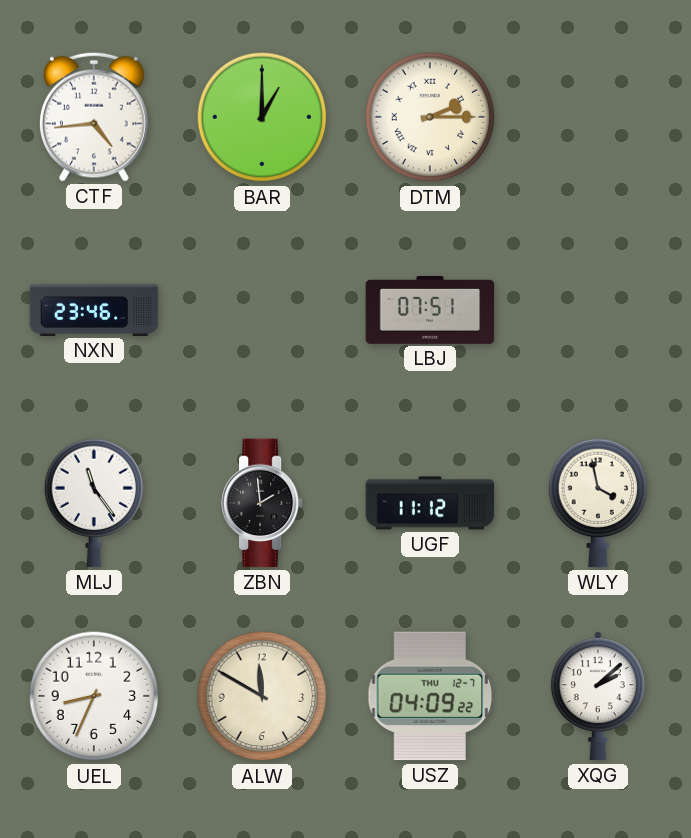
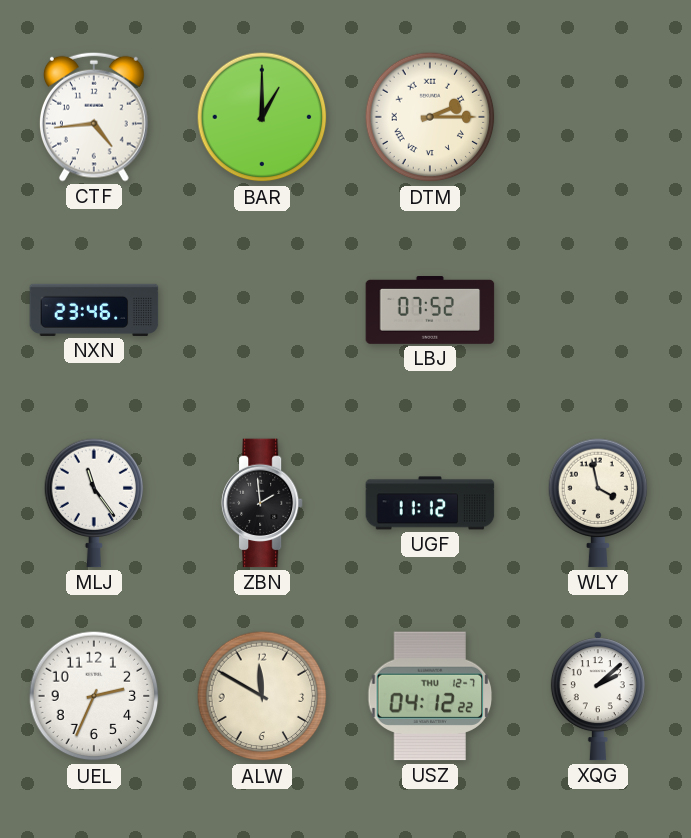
LBJ: 07:51 -> 07:52
UEL: 8:34 -> 2:34
USZ: 04:09 -> 04:12
